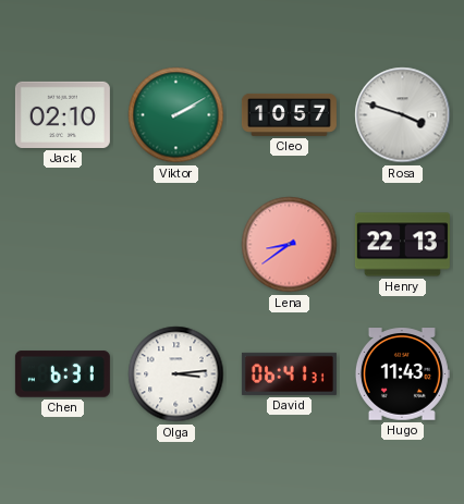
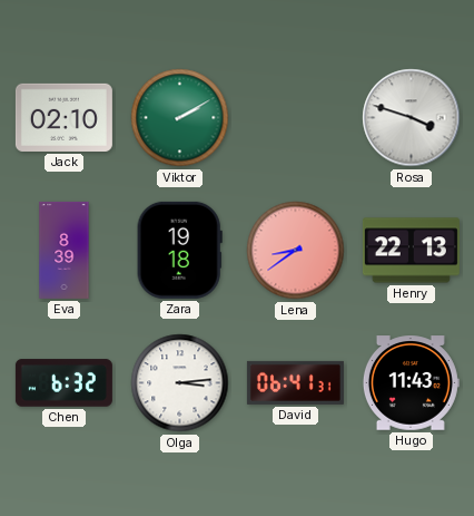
Cleo: 10:57 -> none
Eva: none -> 8:39
Zara: none -> 19:18
Chen: 6:31 -> 6:32
